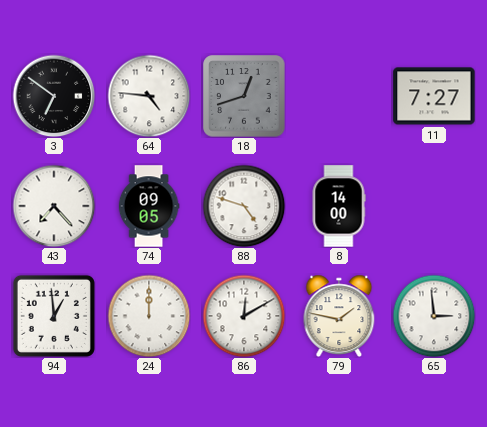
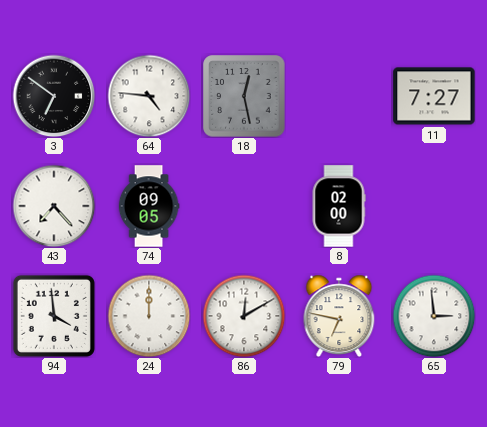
18: 12:42 -> 12:28
88: 4:48 -> none
8: 14:00 -> 02:00
94: 12:59 -> 3:59
79: 1:47 -> 6:47
